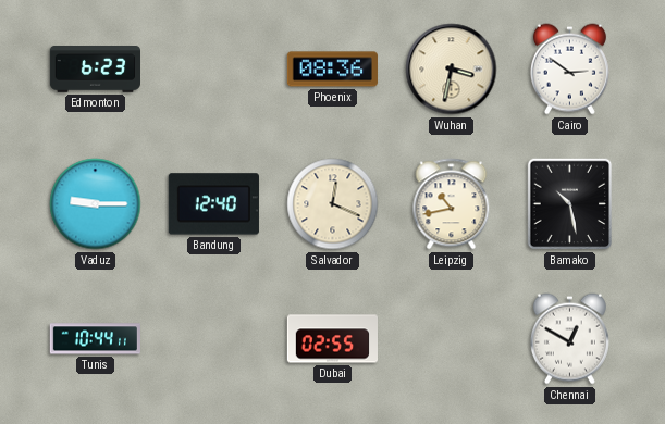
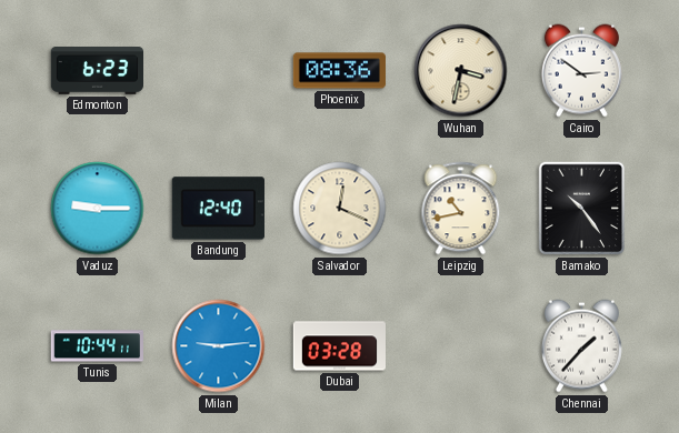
Bamako: 10:28 -> 10:24
Milan: none -> 9:14
Dubai: 02:55 -> 03:28
Chennai: 12:50 -> 1:37
